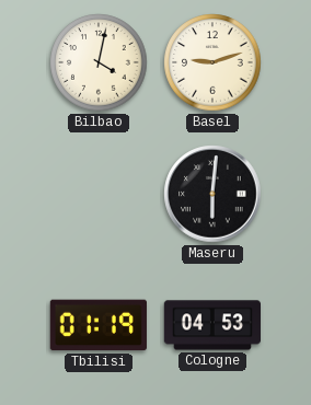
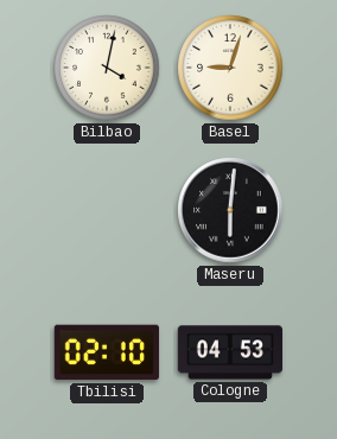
Basel: 9:12 -> 9:03
Tbilisi: 01:19 -> 02:10
